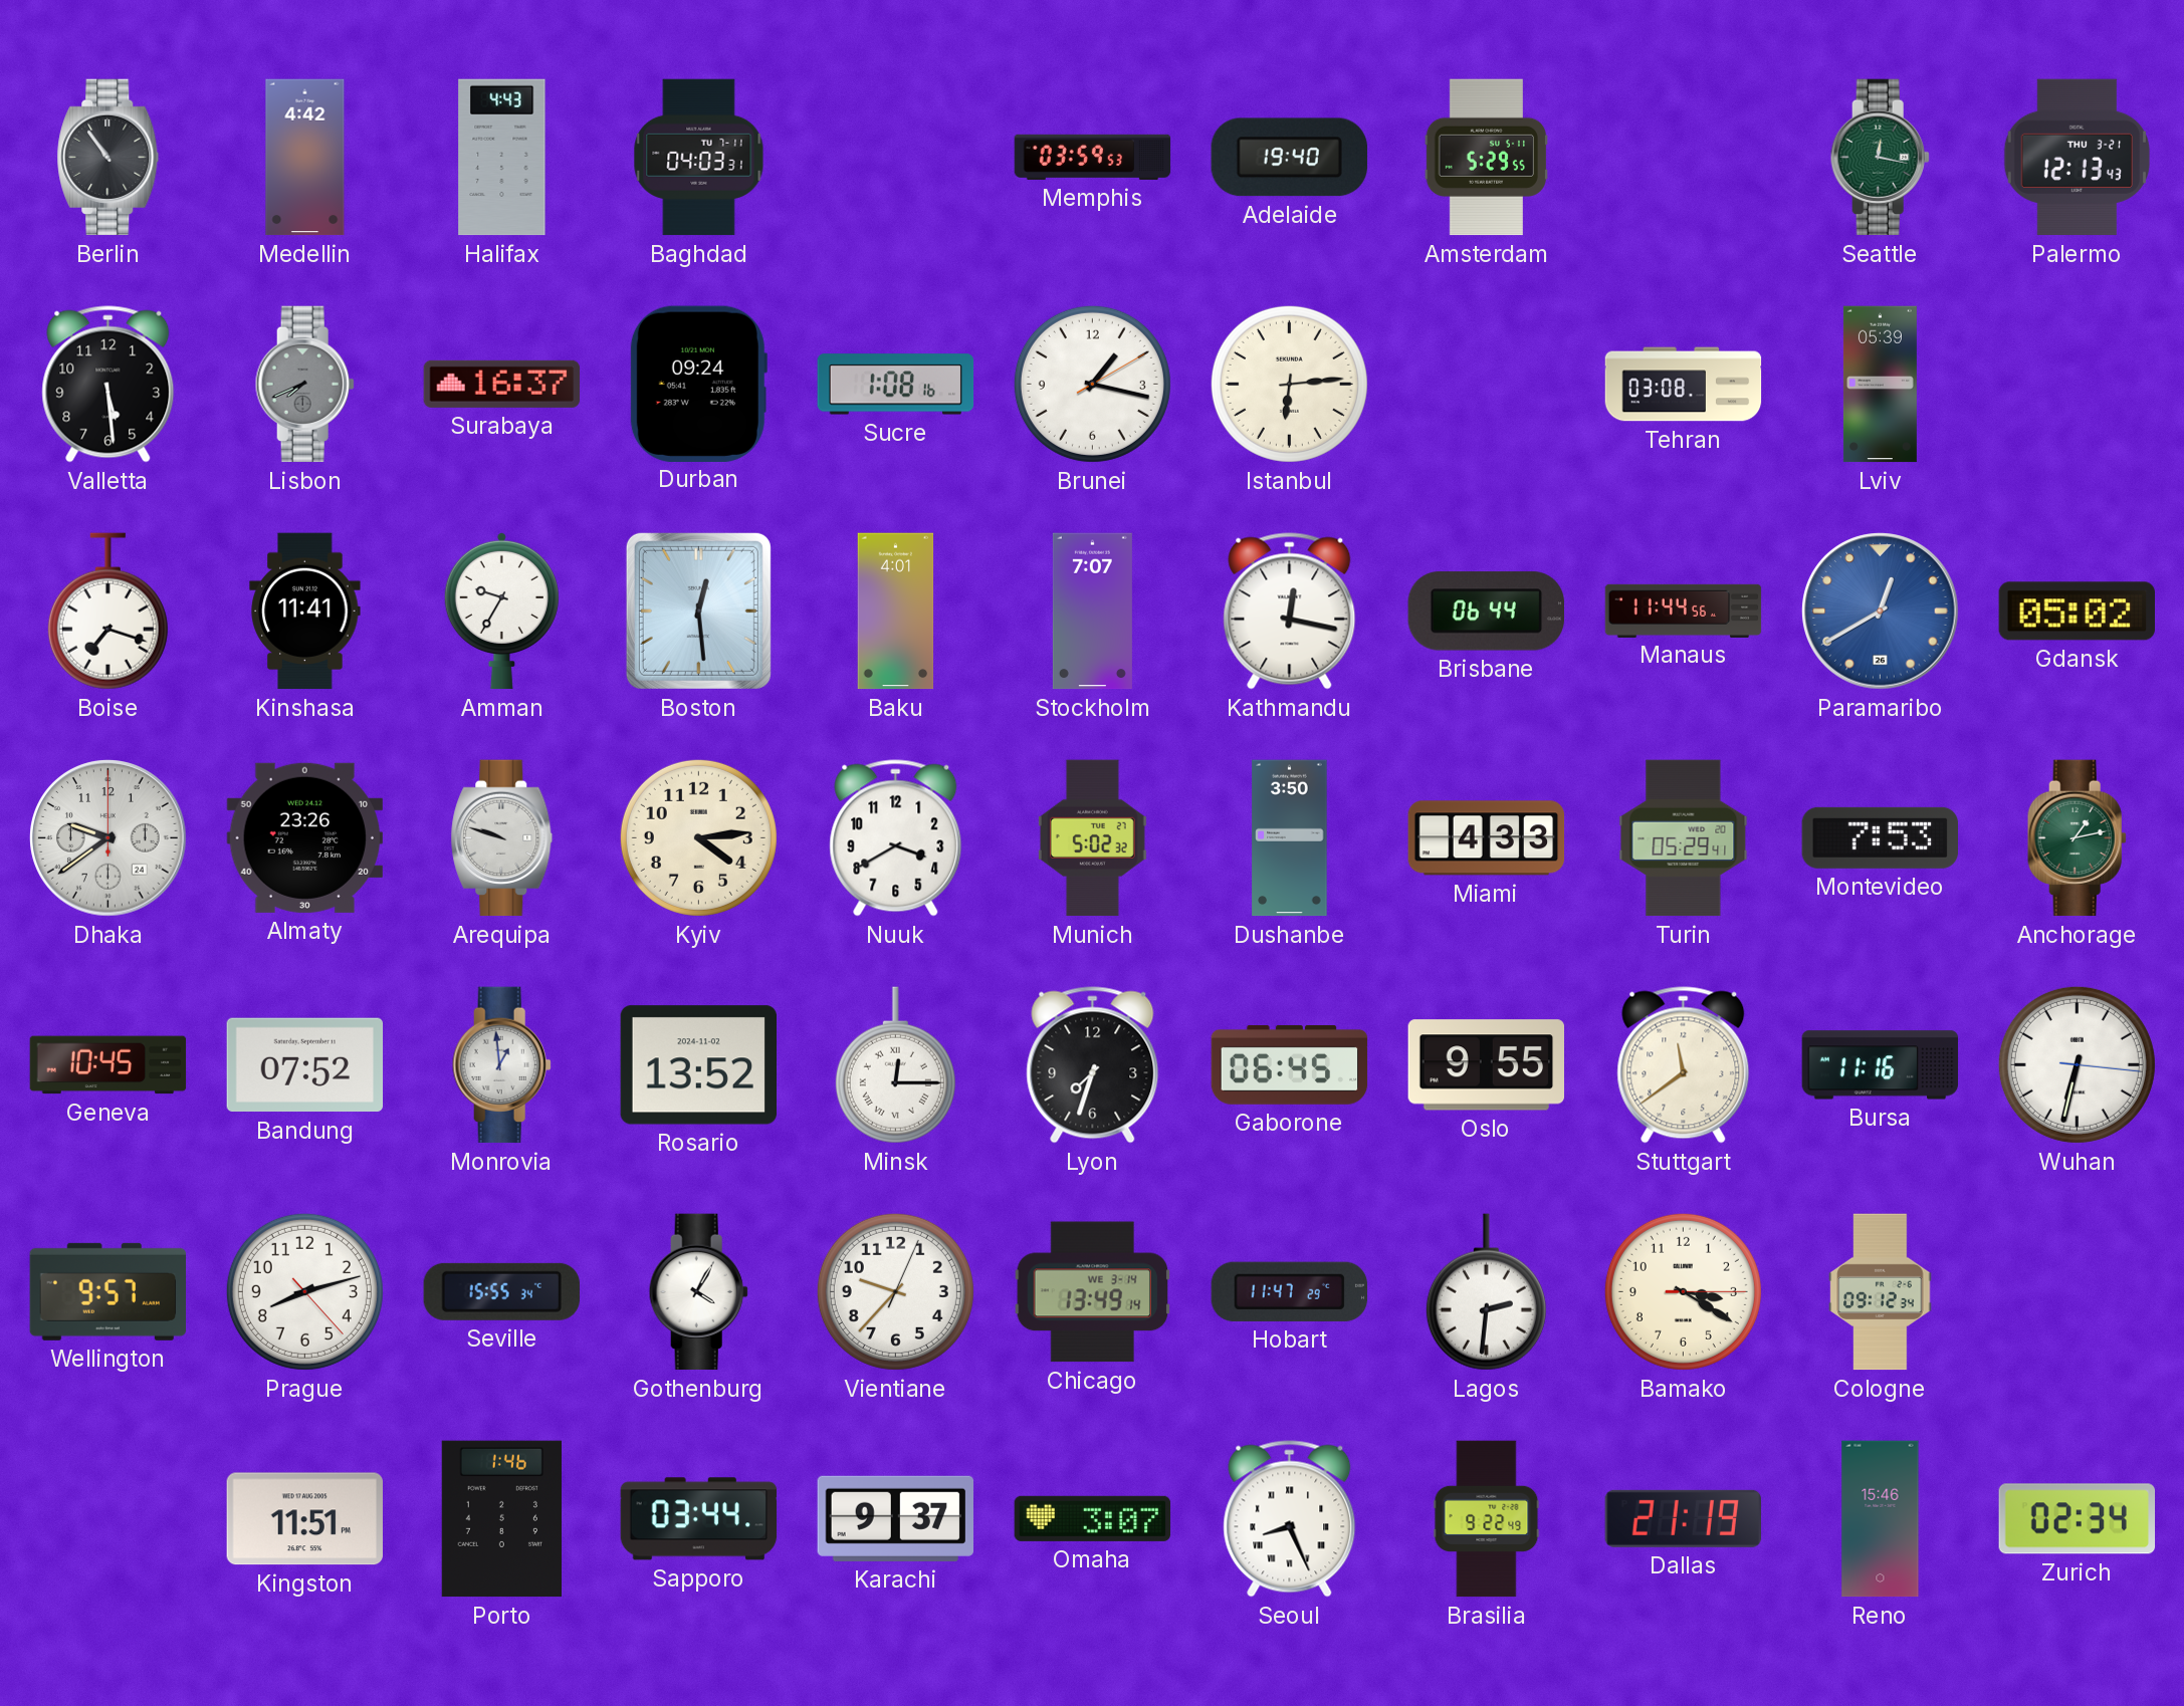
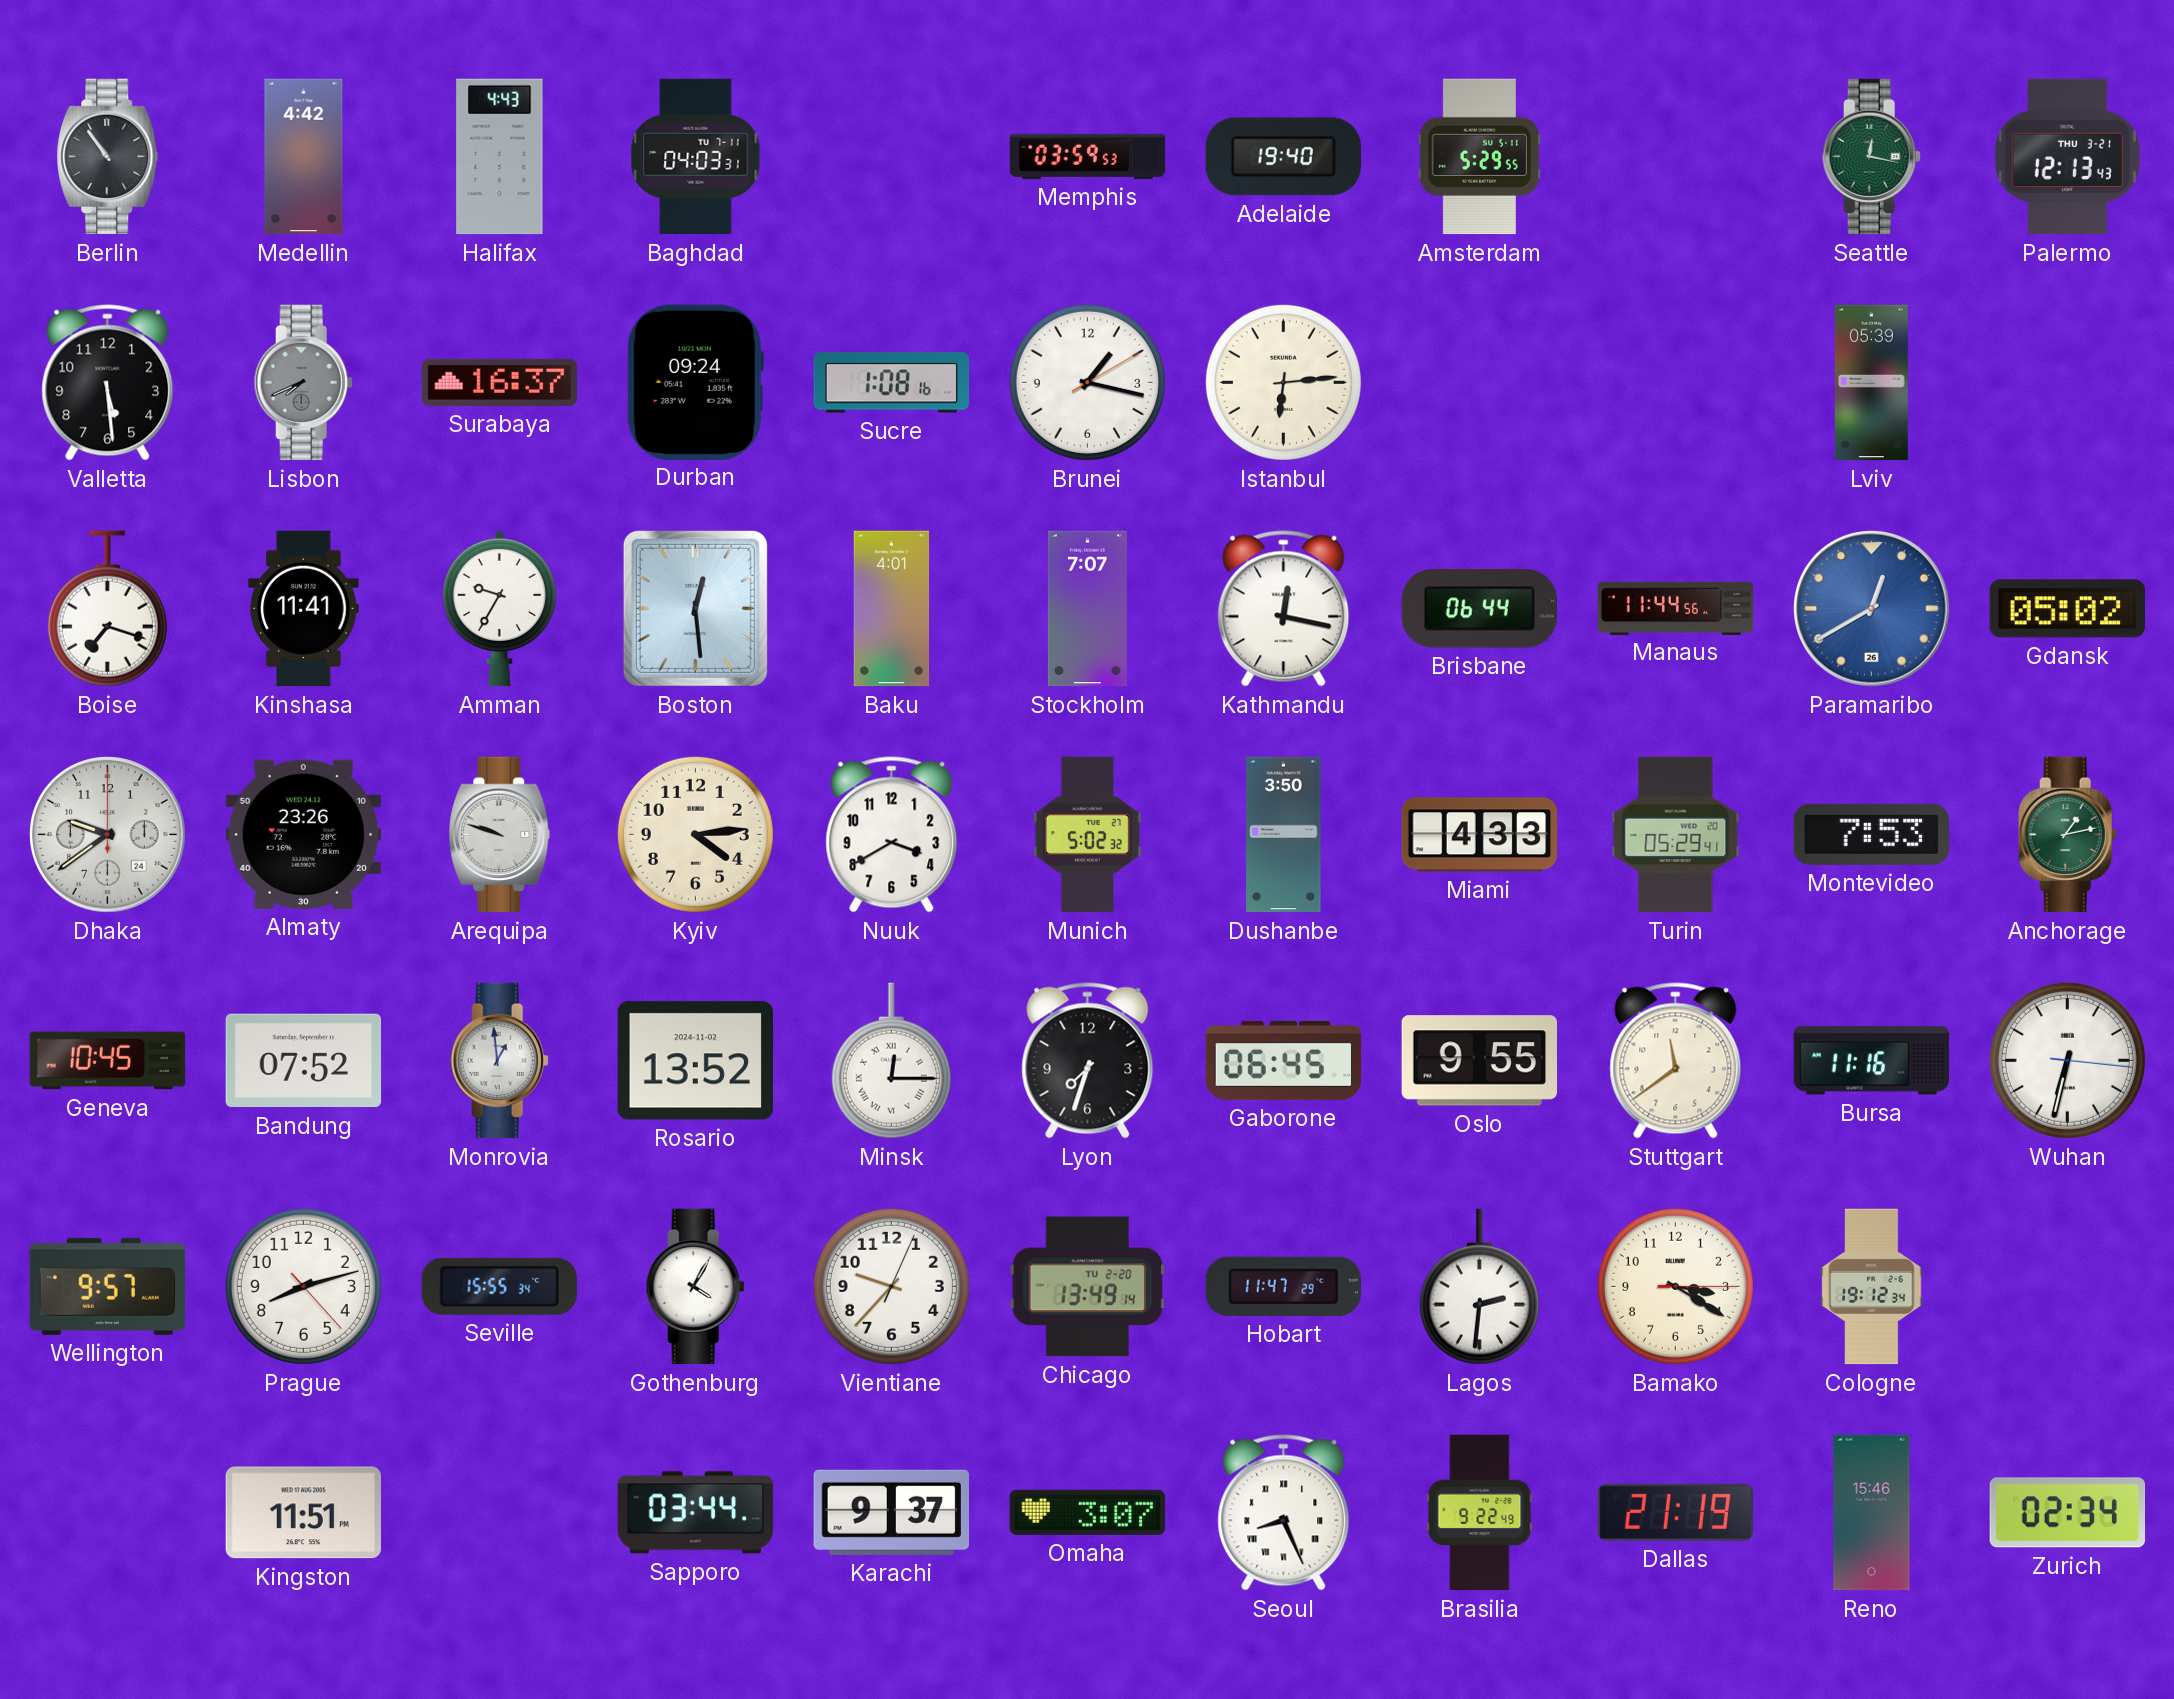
Tehran: 03:08 -> none
Chicago date: WE 3-14 -> TU 2-20
Cologne: 09:12 -> 19:12
Porto: 1:46 -> none
